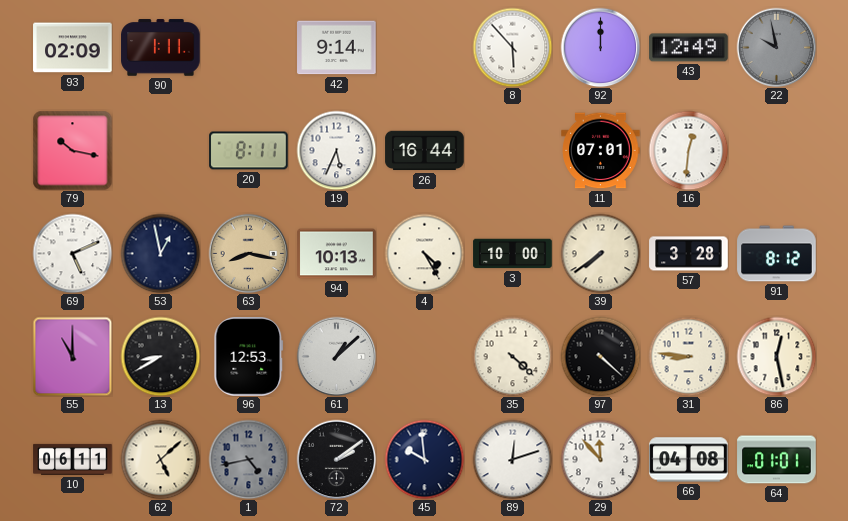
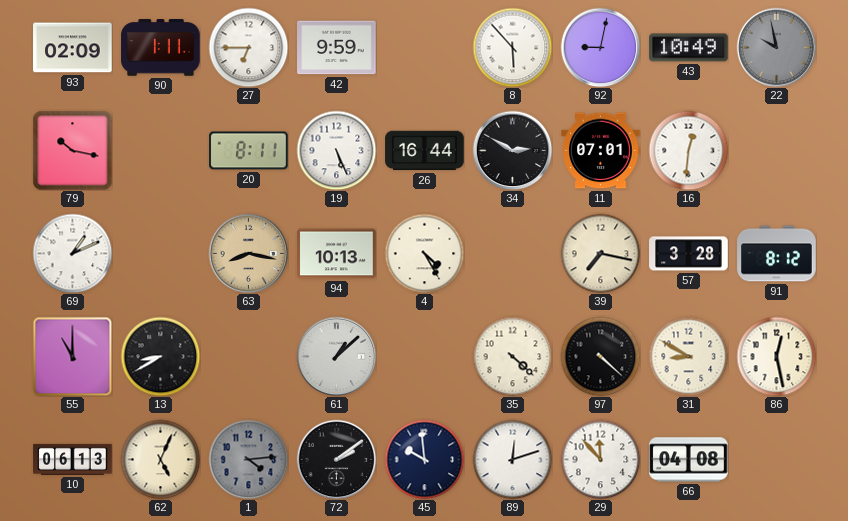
27: none -> 6:45
42: 9:14 -> 9:59
92: 12:00 -> 9:02
43: 12:49 -> 10:49
19: 5:34 -> 5:26
34: none -> 2:50
69: 5:11 -> 1:11
53: 12:58 -> none
3: 10:00 -> none
39: 7:39 -> 7:17
96: 12:53 -> none
31: 8:46 -> 8:50
10: 06:11 -> 06:13
62: 5:08 -> 5:04
1: 4:43 -> 4:14
64: 01:01 -> none
